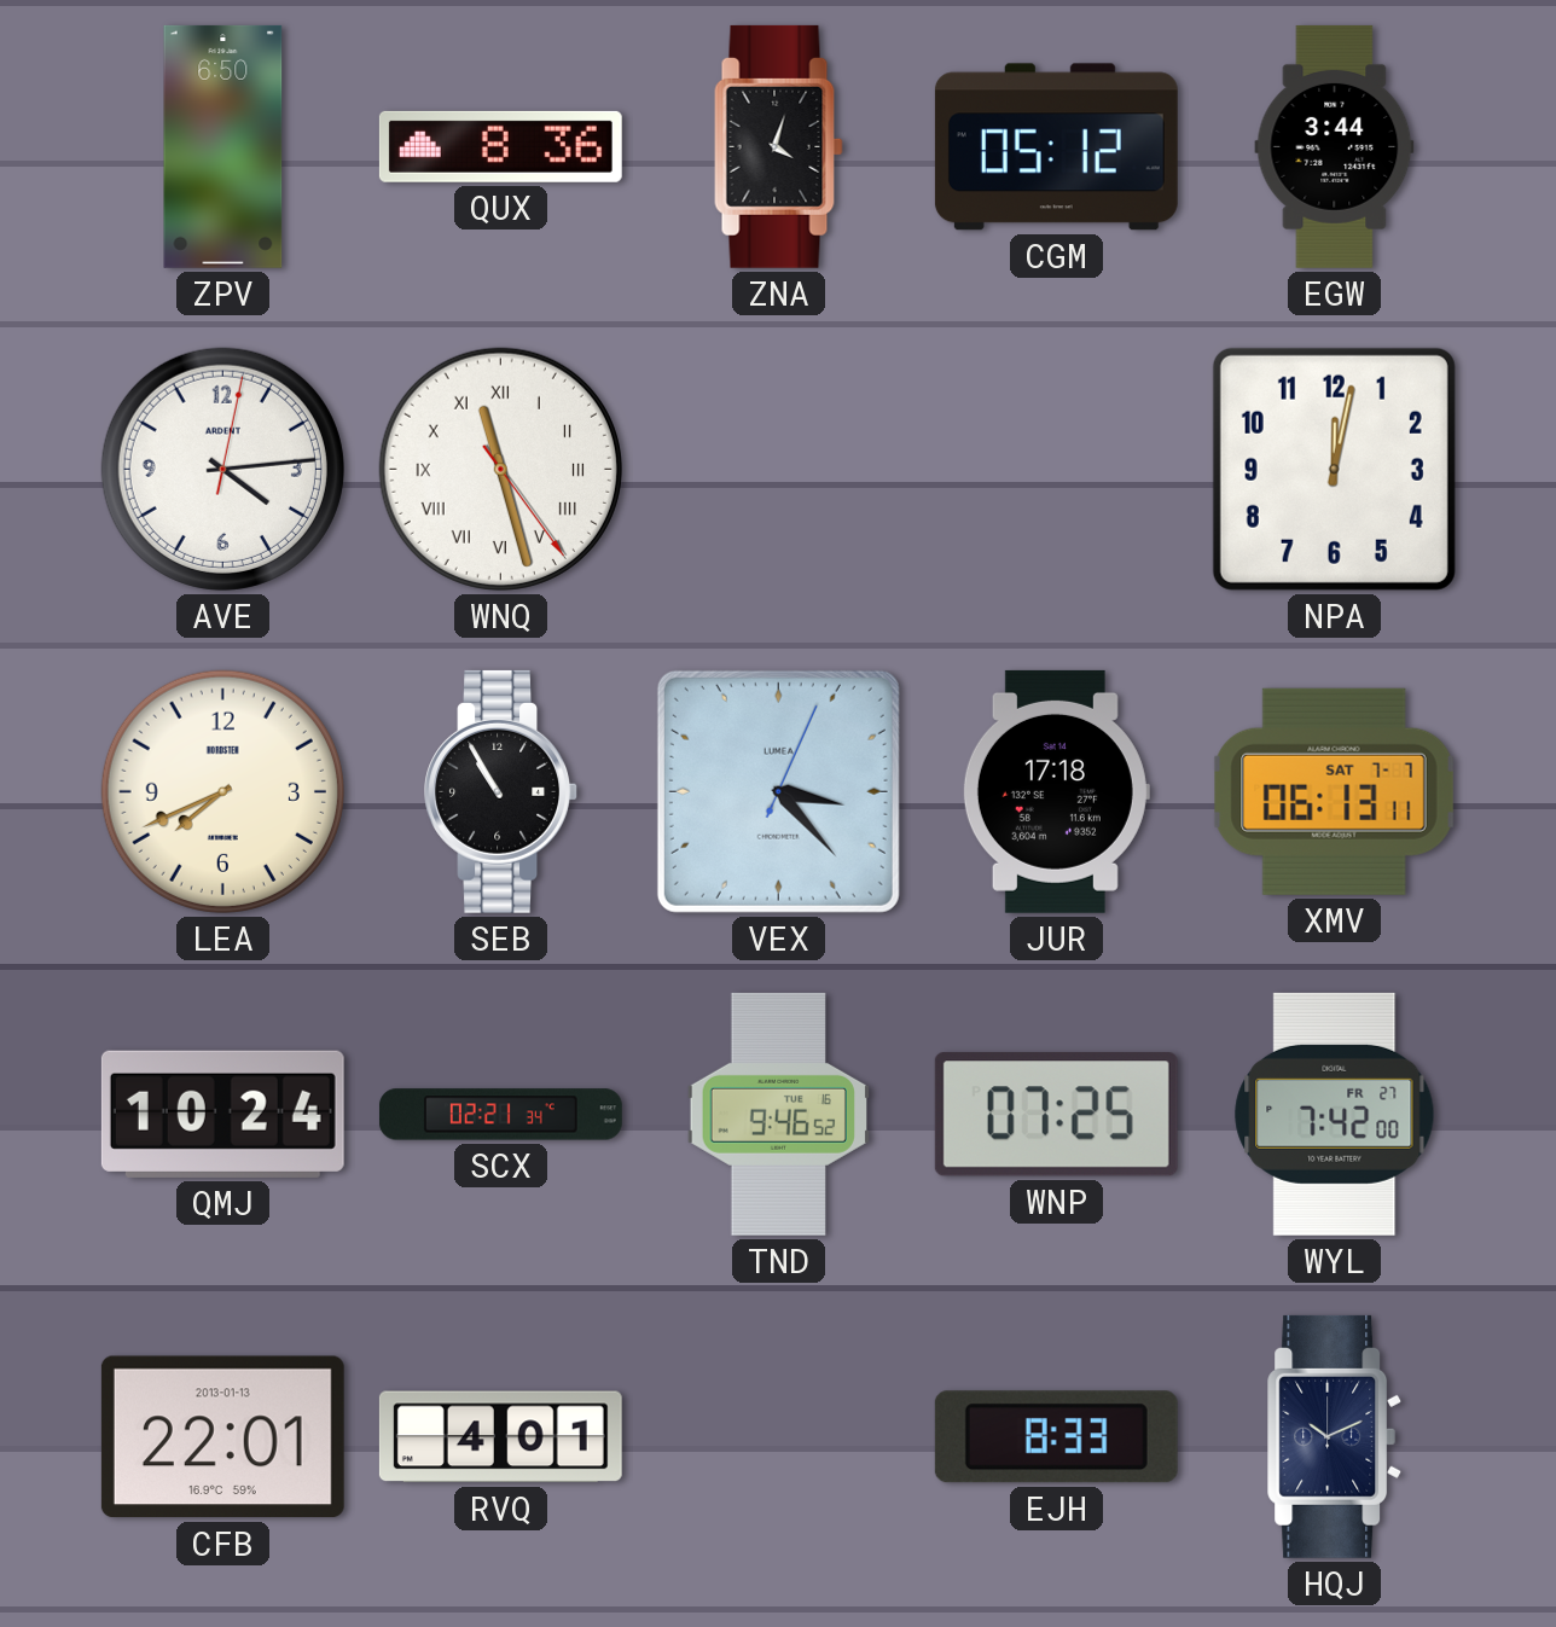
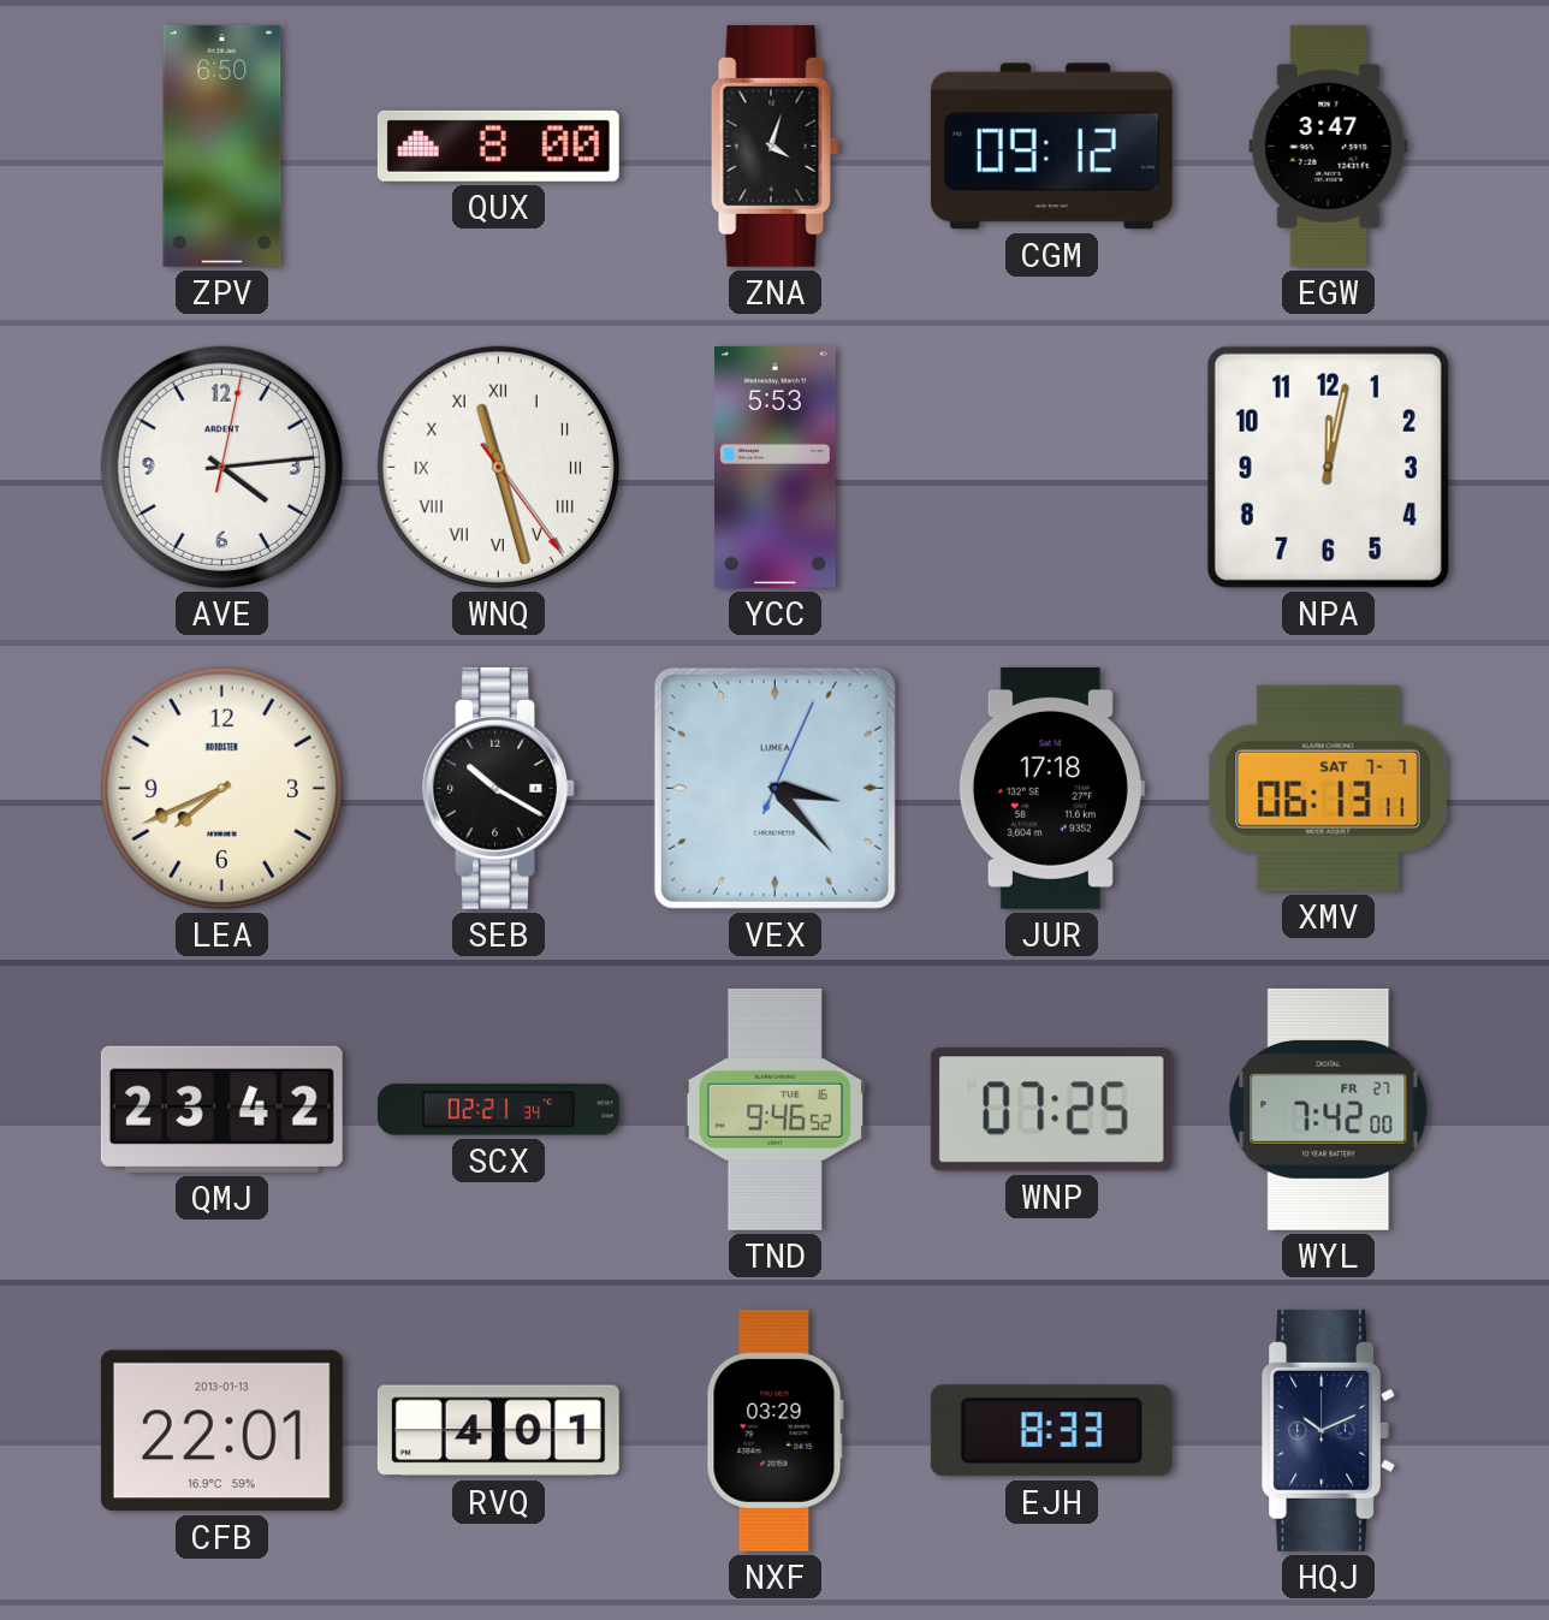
QUX: 8:36 -> 8:00
CGM: 05:12 -> 09:12
EGW: 3:44 -> 3:47
YCC: none -> 5:53
SEB: 10:55 -> 10:20
QMJ: 10:24 -> 23:42
NXF: none -> 03:29
